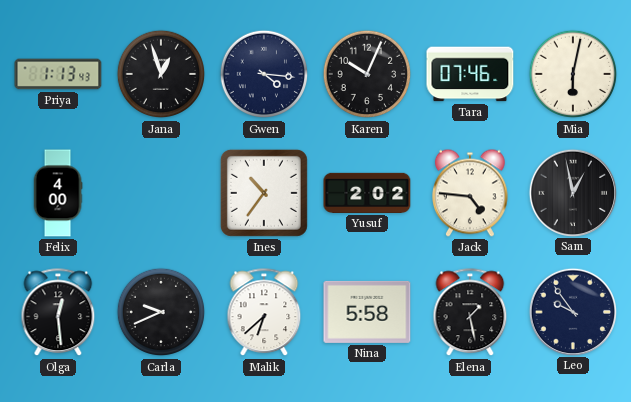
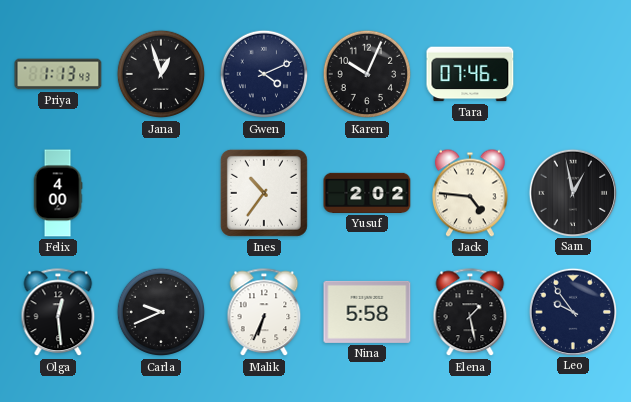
Gwen: 4:16 -> 4:11
Mia: 6:02 -> none
Malik: 6:38 -> 6:34
